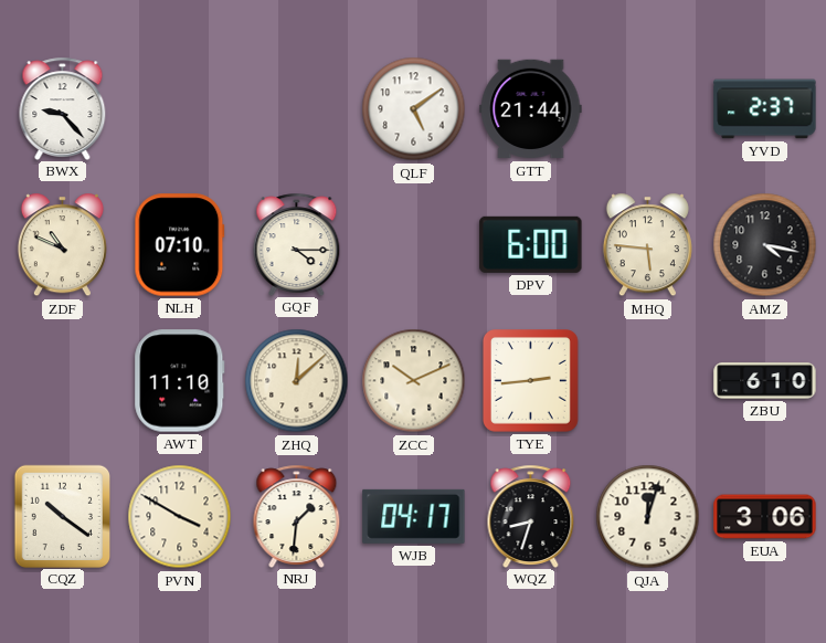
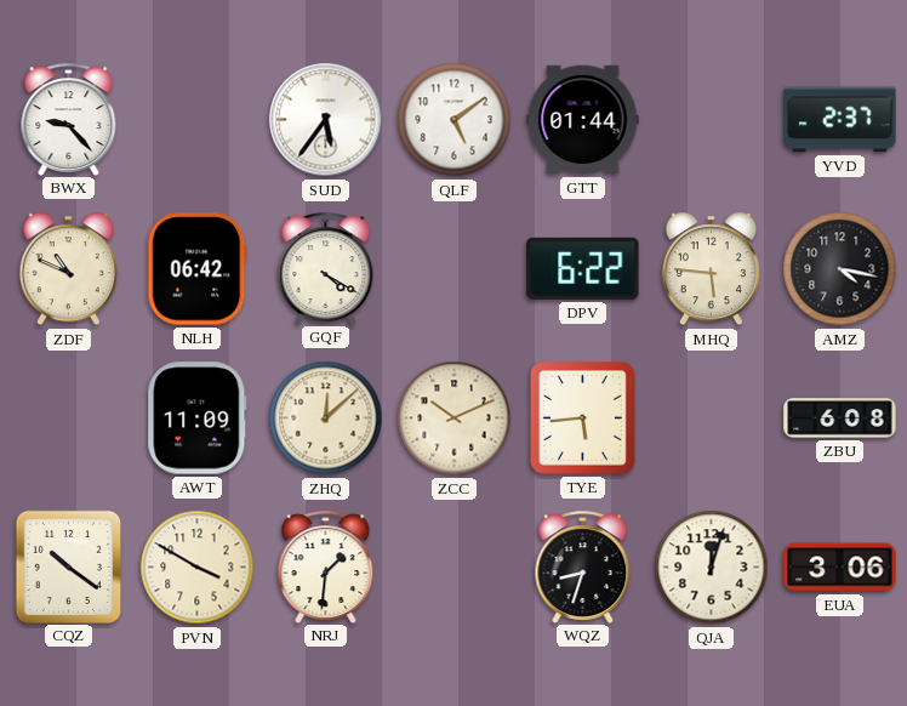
SUD: none -> 5:36
GTT: 21:44 -> 01:44
NLH: 07:10 -> 06:42
GQF: 4:15 -> 4:20
DPV: 6:00 -> 6:22
AWT: 11:10 -> 11:09
TYE: 2:44 -> 5:44
ZBU: 6:10 -> 6:08
WJB: 04:17 -> none
